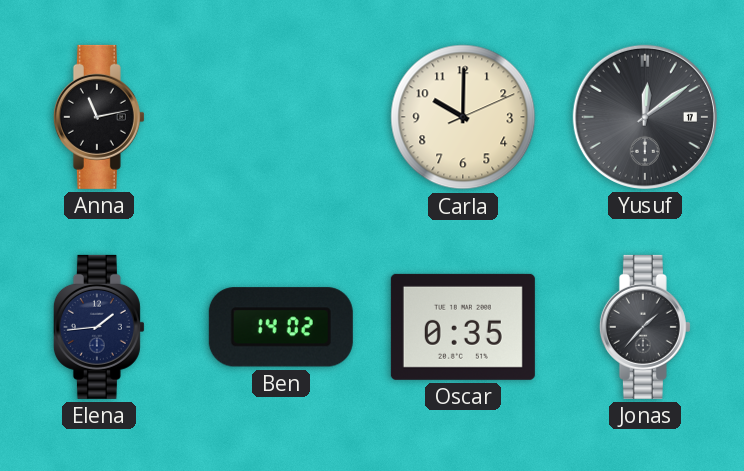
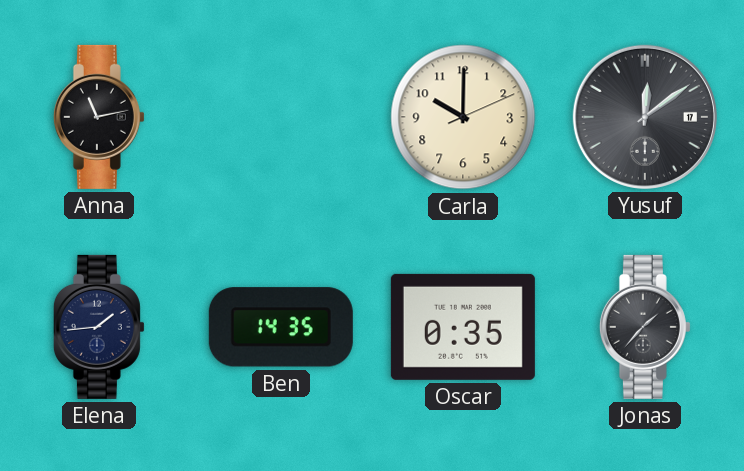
Ben: 14:02 -> 14:35
